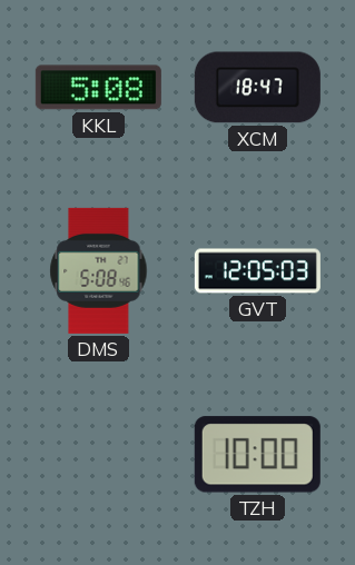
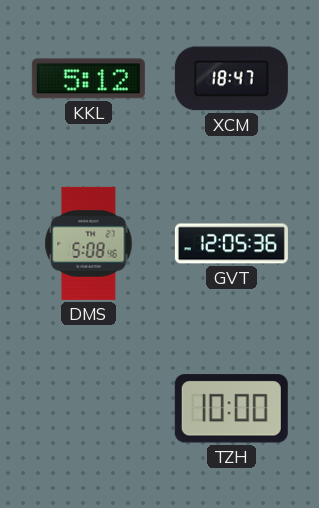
KKL: 5:08 -> 5:12
GVT: 12:05:03 -> 12:05:36
